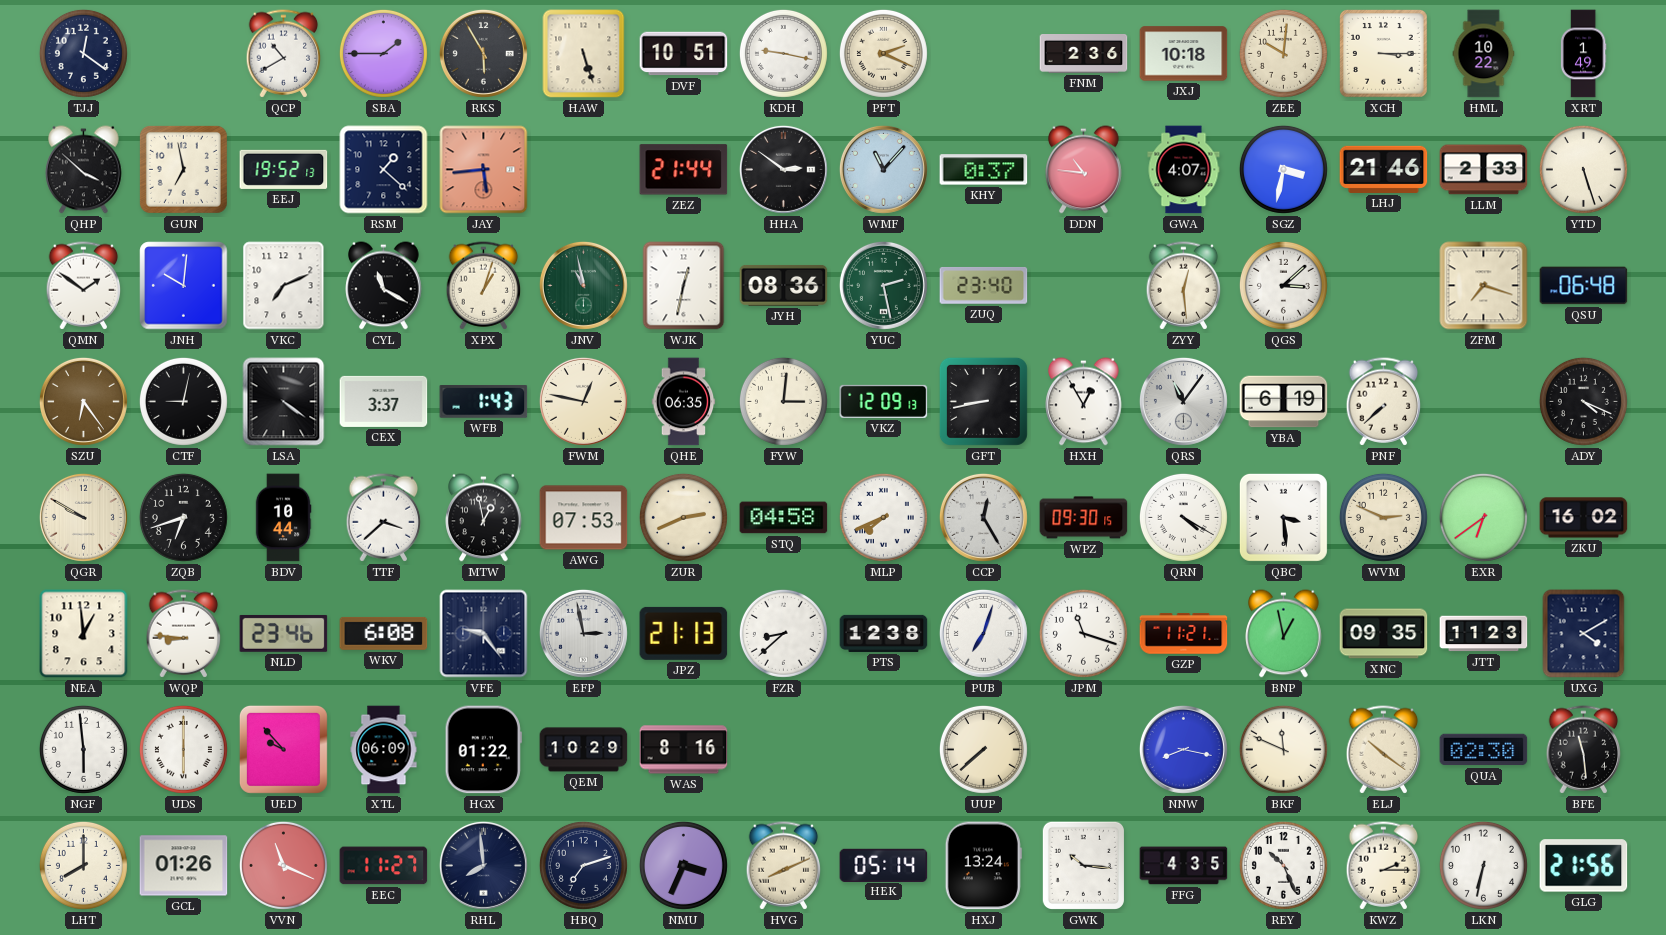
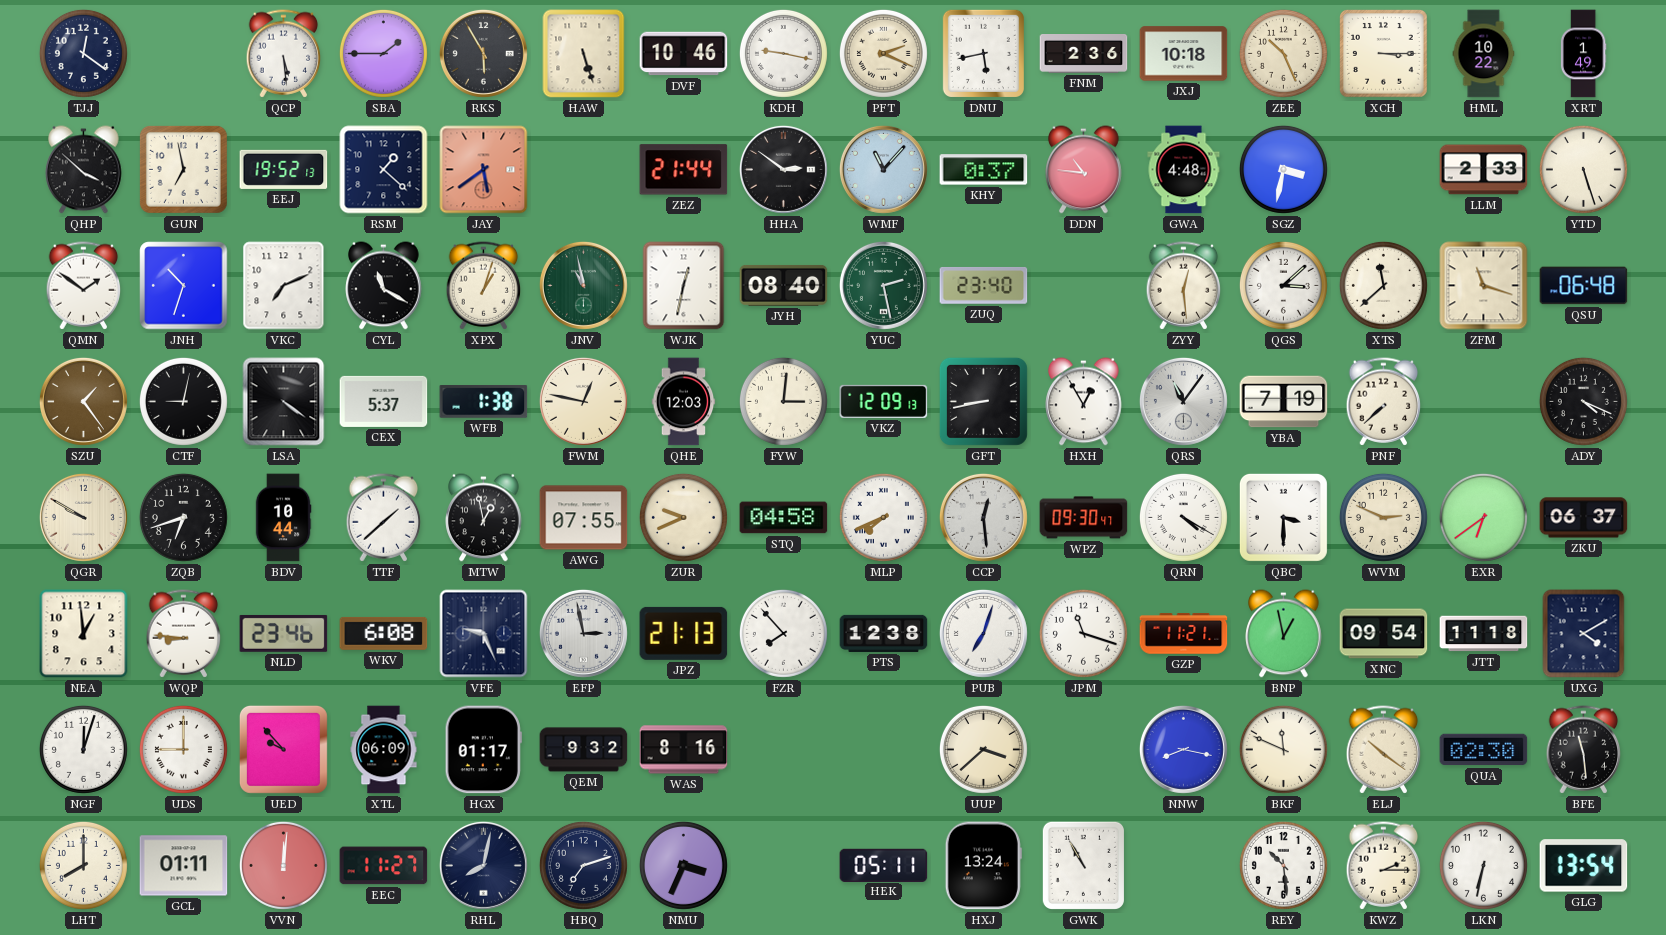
QCP: 10:40 -> 5:29
DVF: 10:51 -> 10:46
DNU: none -> 5:43
ZEE: 10:01 -> 10:26
JAY: 5:44 -> 5:39
GWA: 4:07 -> 4:48
LHJ: 21:46 -> none
JNH: 10:01 -> 10:33
JYH: 08:36 -> 08:40
XTS: none -> 11:38
ZFM: 7:18 -> 11:18
SZU: 6:24 -> 1:24
CEX: 3:37 -> 5:37
WFB: 1:43 -> 1:38
QHE: 06:35 -> 12:03
YBA: 6:19 -> 7:19
TTF: 3:38 -> 1:38
AWG: 07:53 -> 07:55
ZUR: 2:41 -> 9:41
CCP: 12:25 -> 12:29
WPZ: 09:30:15 -> 09:30:47
QBC: 3:29 -> 3:30
ZKU: 16:02 -> 06:37
VFE: 9:24 -> 9:26
FZR: 8:38 -> 7:53
XNC: 09:35 -> 09:54
JTT: 11:23 -> 11:18
NGF: 5:59 -> 12:03
UDS: 6:00 -> 9:00
HGX: 01:22 -> 01:17
QEM: 10:29 -> 9:32
UUP: 7:38 -> 3:38
GCL: 01:26 -> 01:11
VVN: 11:19 -> 12:01
RHL: 7:59 -> 8:02
HVG: 8:11 -> none
HEK: 05:14 -> 05:11
GWK: 10:16 -> 10:55
FFG: 4:35 -> none
REY: 10:26 -> 10:29
GLG: 21:56 -> 13:54
